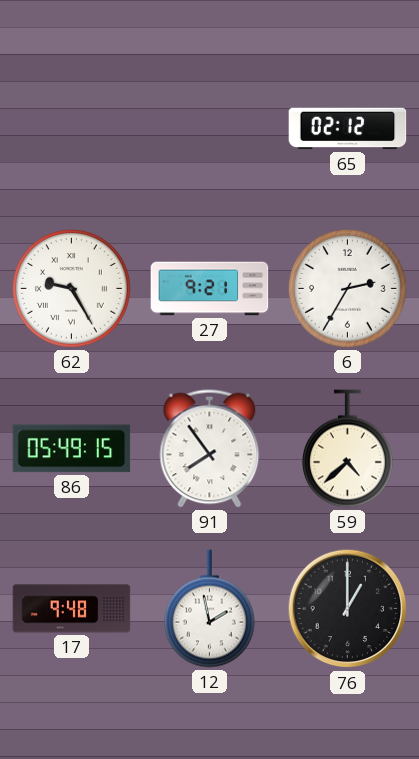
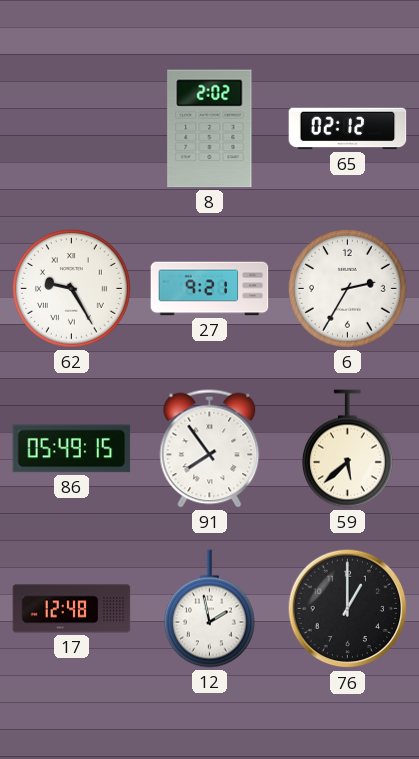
8: none -> 2:02
59: 4:38 -> 5:38
17: 9:48 -> 12:48
